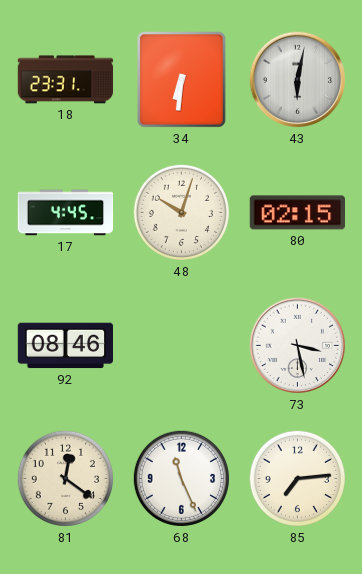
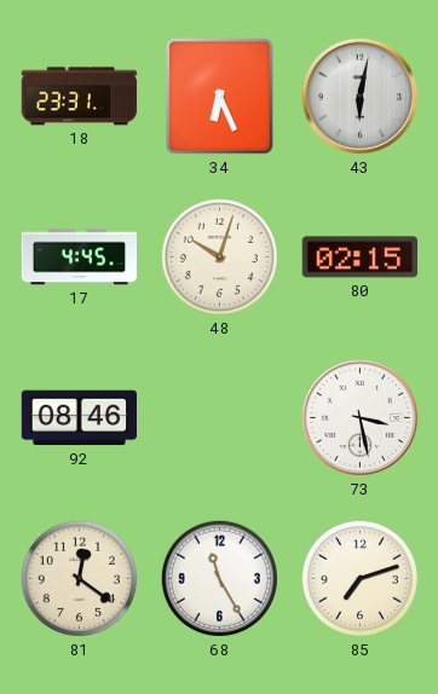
34: 6:31 -> 6:26
68: 11:26 -> 11:25
85: 7:14 -> 7:12
